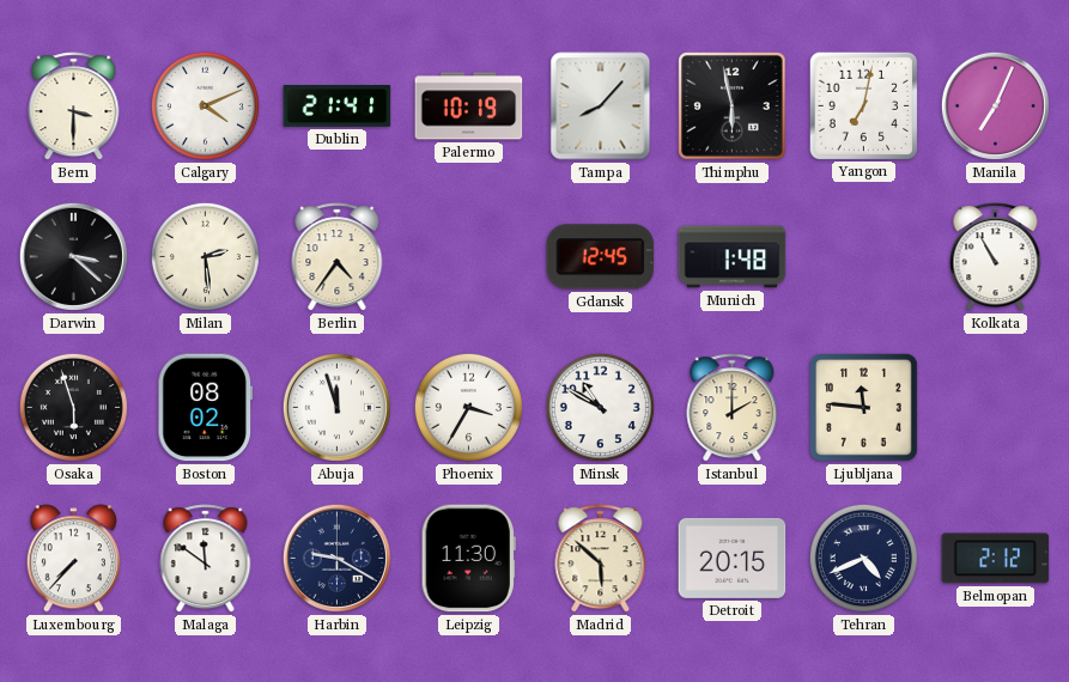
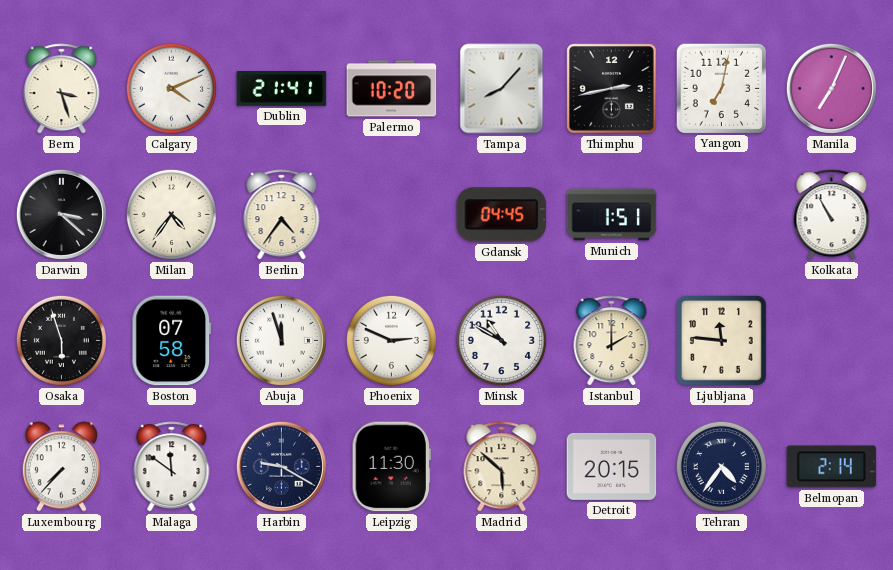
Bern: 3:30 -> 3:27
Palermo: 10:19 -> 10:20
Thimphu: 5:58 -> 2:43
Milan: 2:29 -> 4:36
Gdansk: 12:45 -> 04:45
Munich: 1:48 -> 1:51
Boston: 08:02 -> 07:58
Phoenix: 3:35 -> 2:49
Tehran: 4:41 -> 4:36
Belmopan: 2:12 -> 2:14
